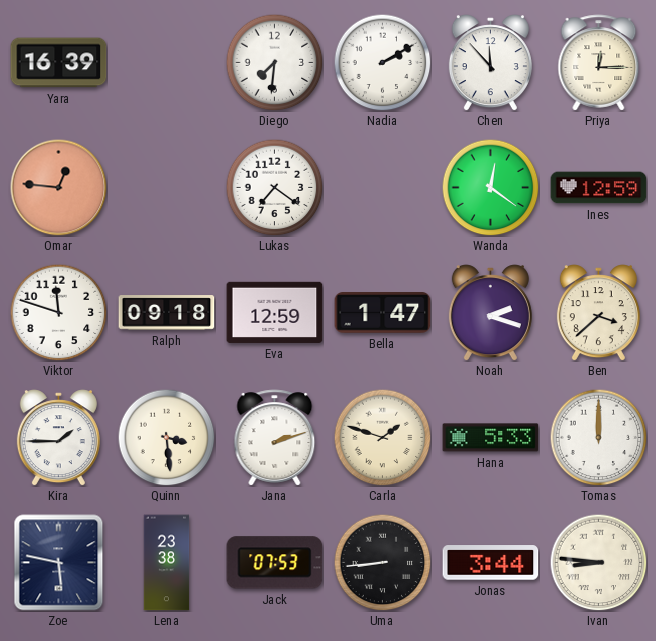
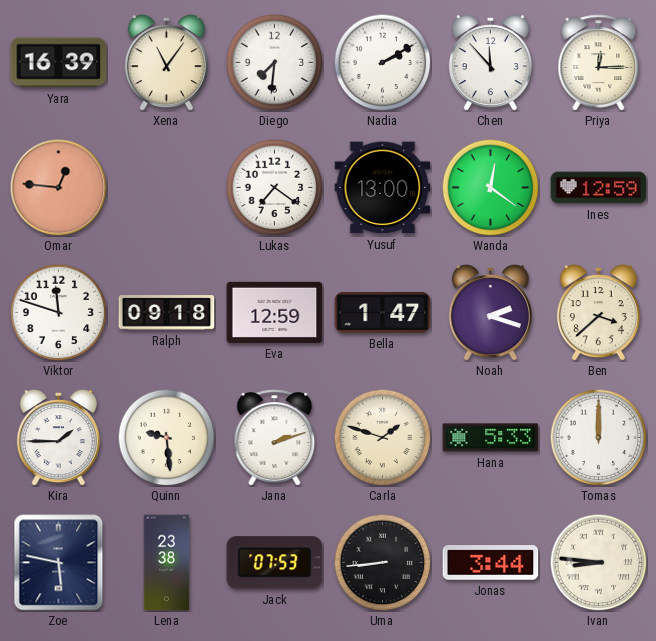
Xena: none -> 11:06
Yusuf: none -> 13:00
Quinn: 3:29 -> 9:29
